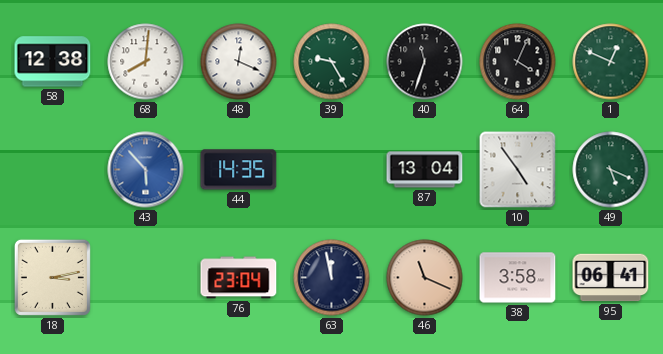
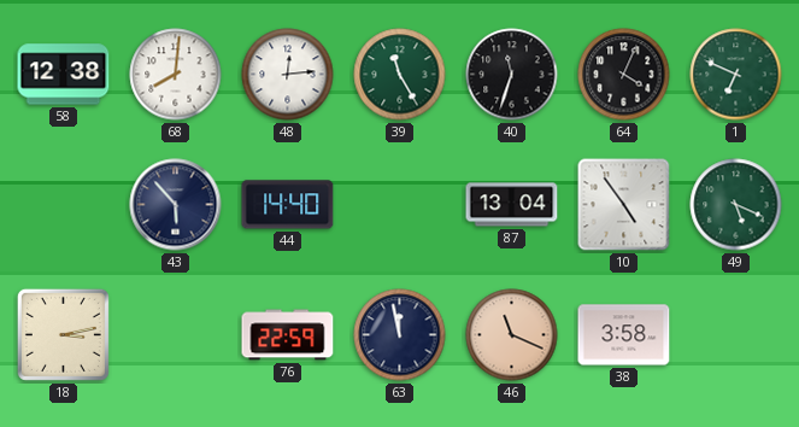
48: 12:19 -> 12:14
39: 9:25 -> 11:25
1: 12:49 -> 6:49
43 dial: blue -> navy
44: 14:35 -> 14:40
76: 23:04 -> 22:59
95: 06:41 -> none
